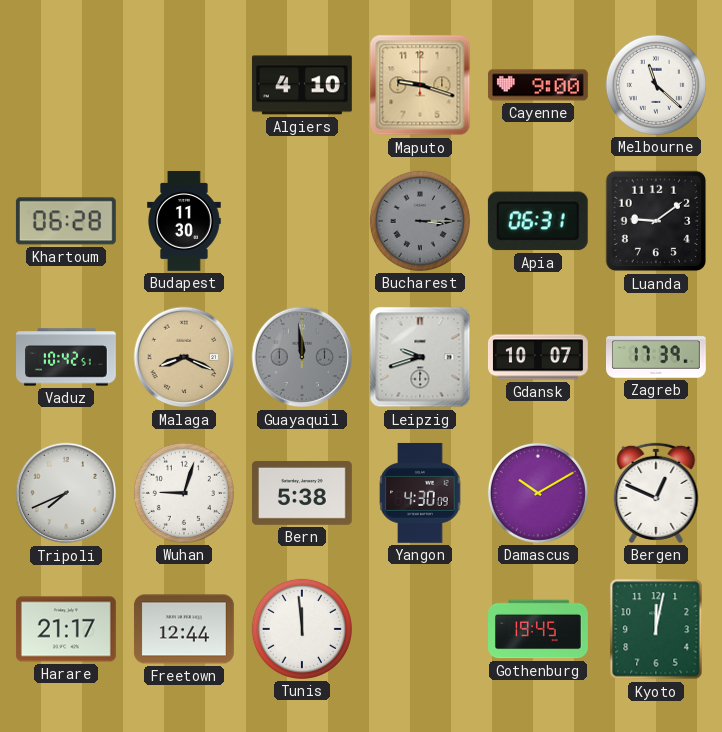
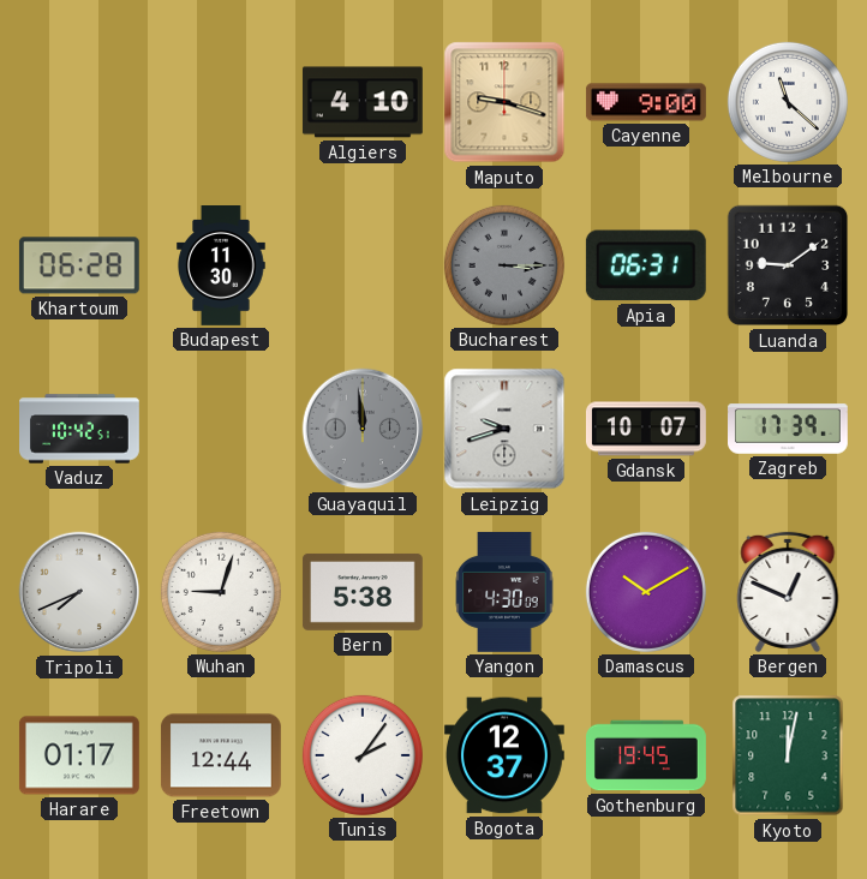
Malaga: 8:19 -> none
Harare: 21:17 -> 01:17
Tunis: 11:59 -> 2:06
Bogota: none -> 12:37
